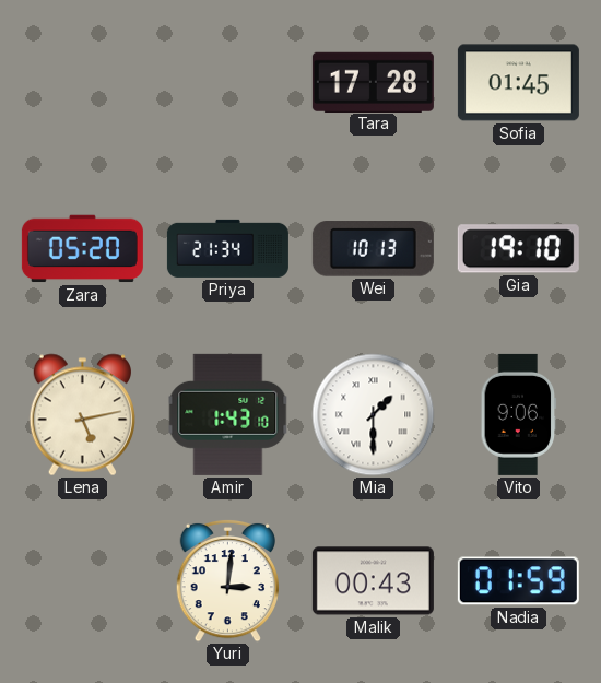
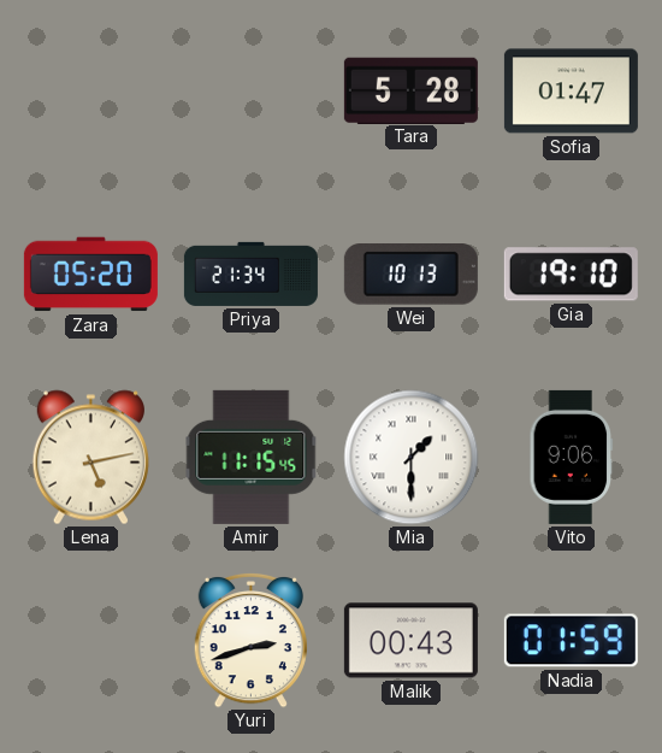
Tara: 17:28 -> 5:28
Sofia: 01:45 -> 01:47
Amir: 1:43 -> 11:15
Yuri: 3:01 -> 2:42
